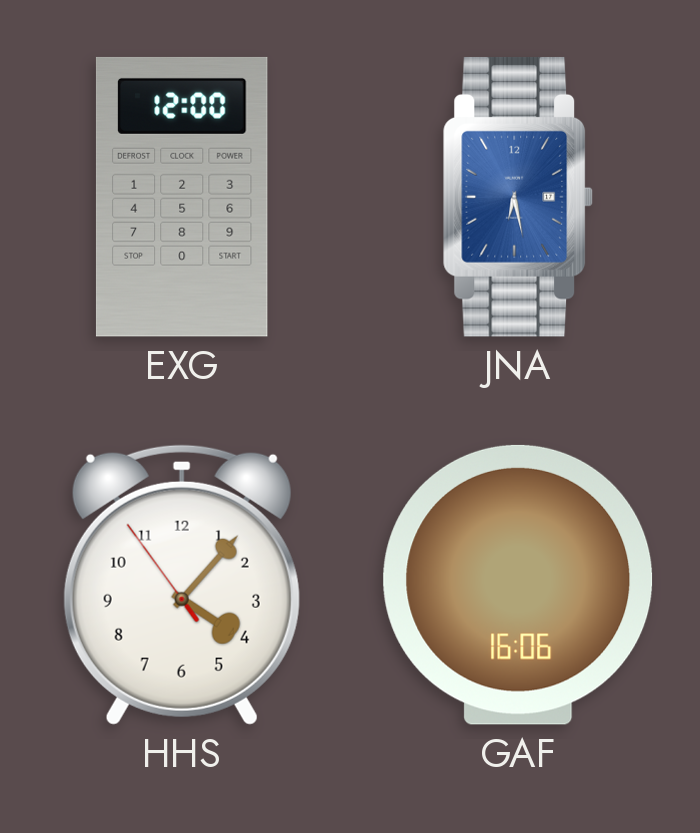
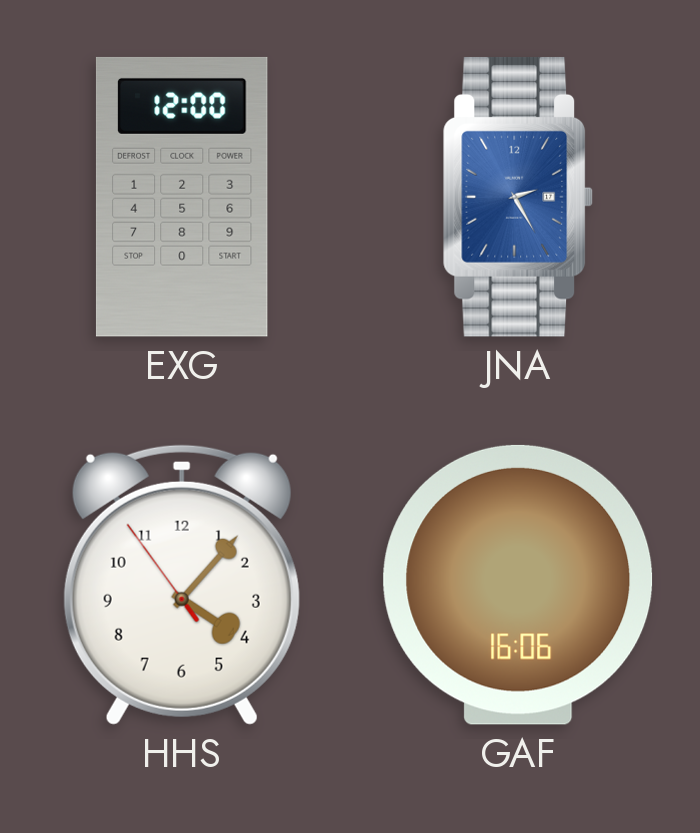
JNA: 6:28 -> 2:25
